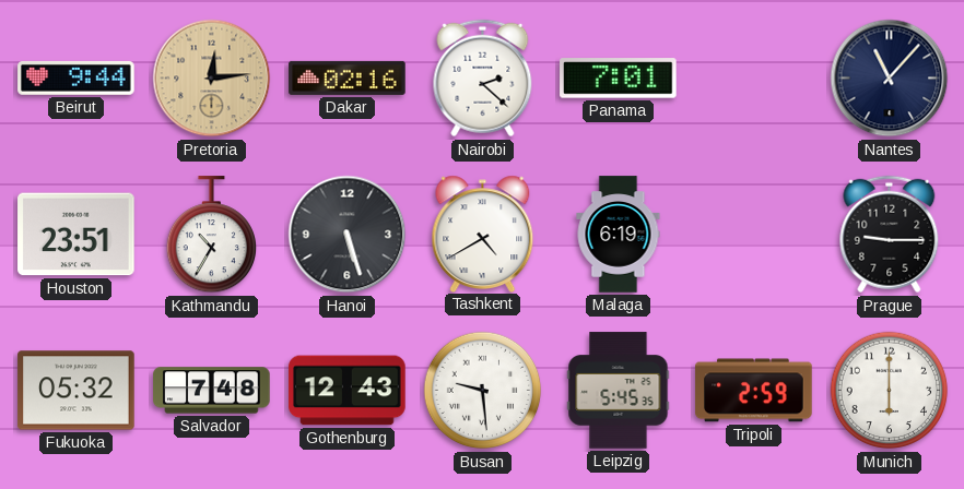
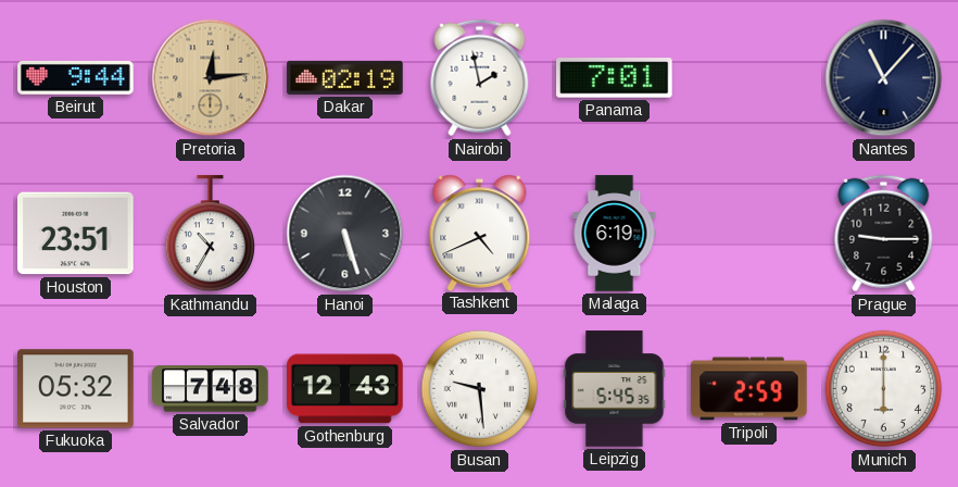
Dakar: 02:16 -> 02:19
Nairobi: 2:22 -> 1:58
Tashkent: 4:40 -> 4:41
